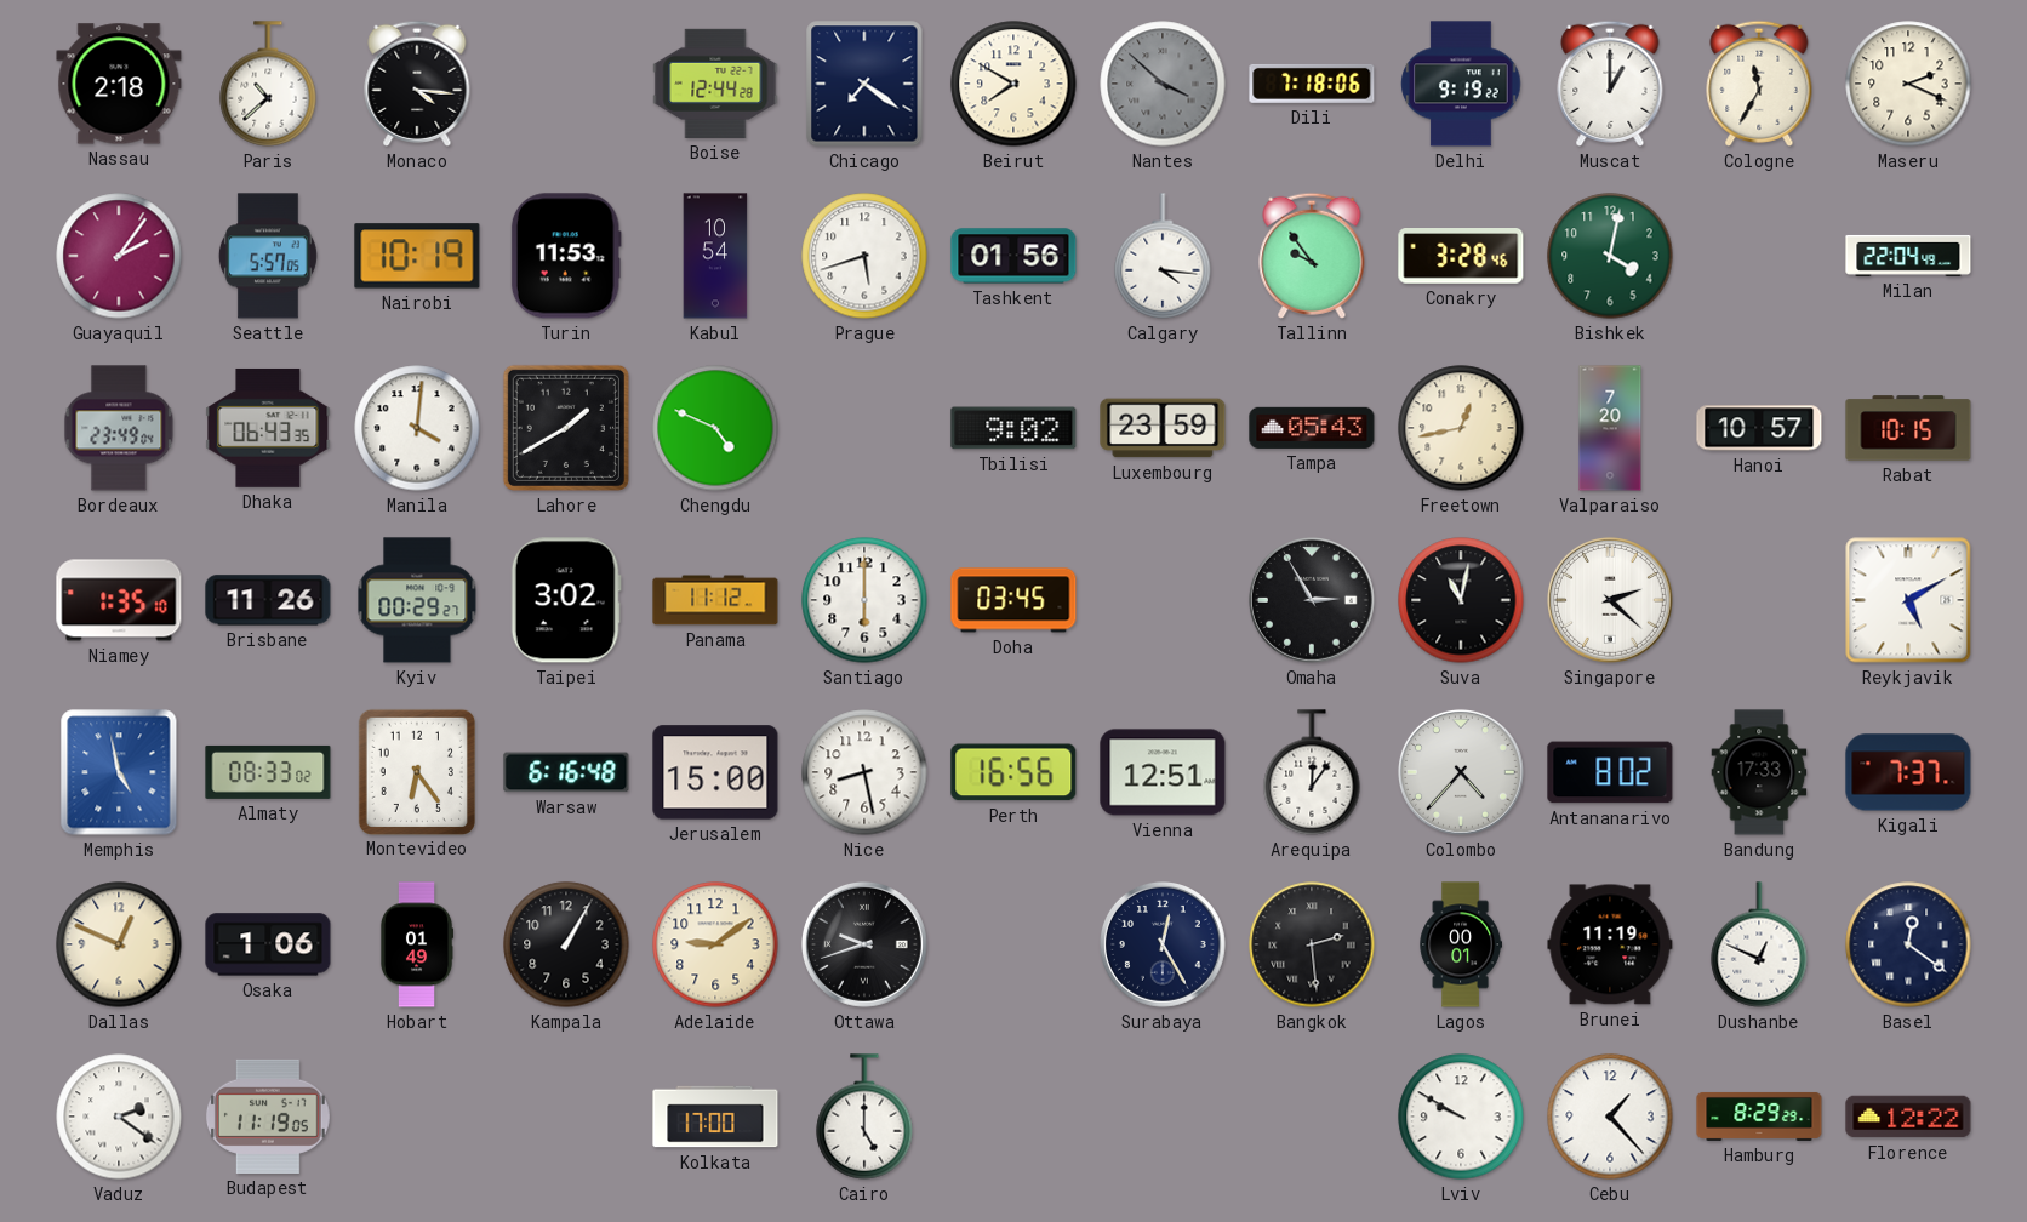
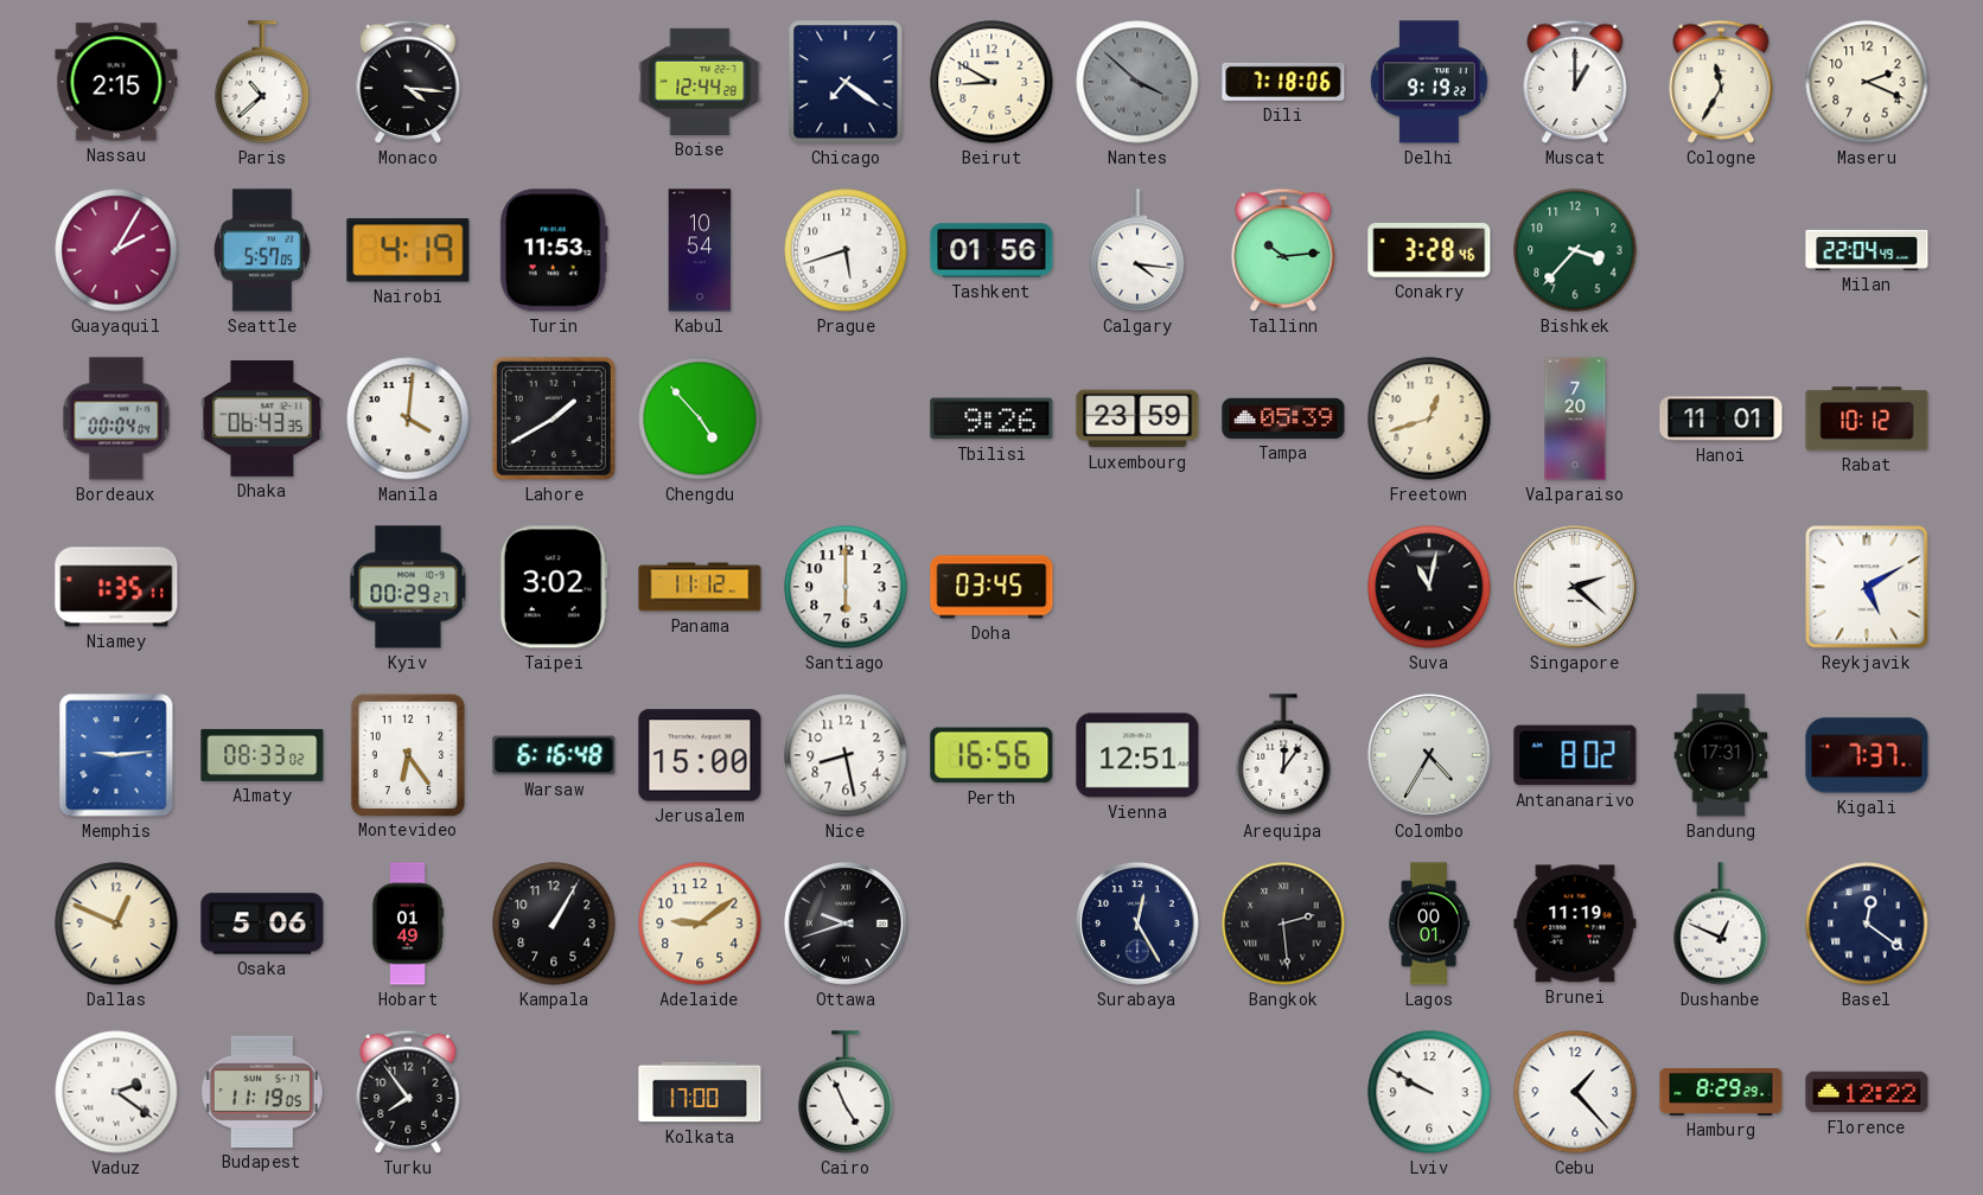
Nassau: 2:18 -> 2:15
Beirut: 7:50 -> 8:50
Guayaquil: 2:06 -> 2:05
Nairobi: 10:19 -> 4:19
Tallinn: 9:54 -> 10:14
Bishkek: 4:02 -> 3:37
Bordeaux: 23:49 -> 00:04
Chengdu: 4:49 -> 4:53
Tbilisi: 9:02 -> 9:26
Tampa: 05:43 -> 05:39
Freetown: 12:43 -> 12:42
Hanoi: 10:57 -> 11:01
Rabat: 10:15 -> 10:12
Niamey: 1:35:10 -> 1:35:11
Brisbane: 11:26 -> none
Omaha: 2:55 -> none
Memphis: 4:58 -> 9:14
Colombo: 4:37 -> 4:35
Bandung: 17:33 -> 17:31
Osaka: 1:06 -> 5:06
Turku: none -> 7:54
Cairo: 5:00 -> 4:56
